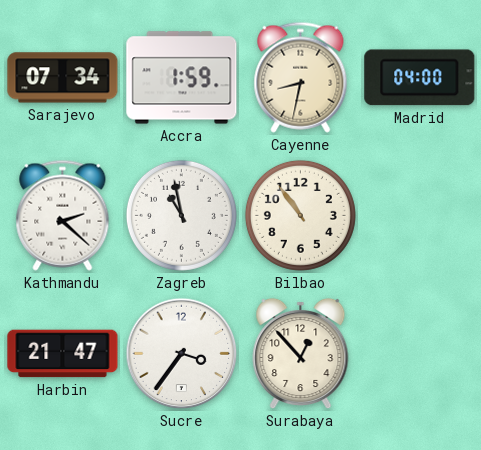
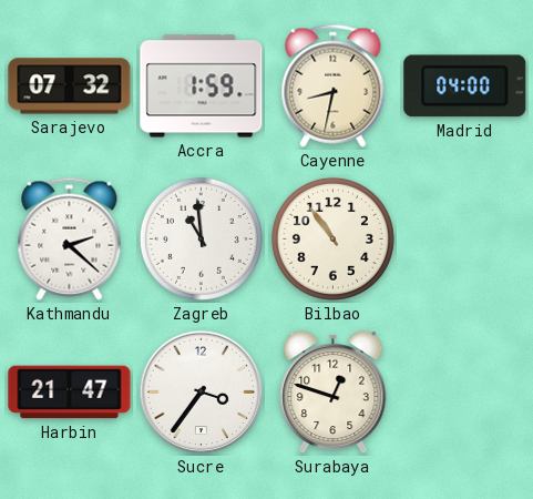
Sarajevo: 07:34 -> 07:32
Zagreb: 10:58 -> 10:59
Surabaya: 12:53 -> 12:48
